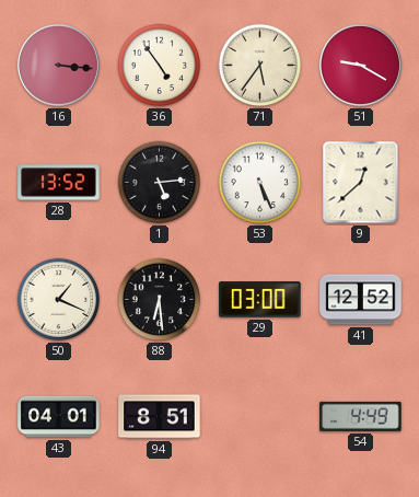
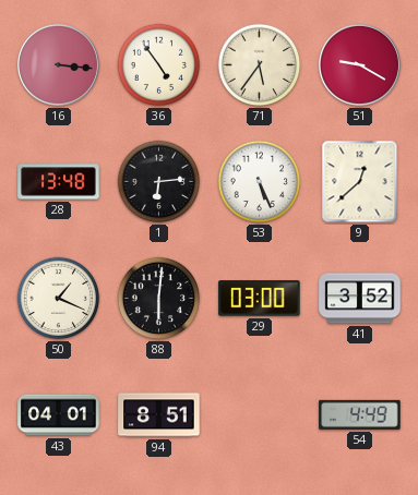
28: 13:52 -> 13:48
1: 5:14 -> 6:14
88: 6:29 -> 6:01
41: 12:52 -> 3:52
